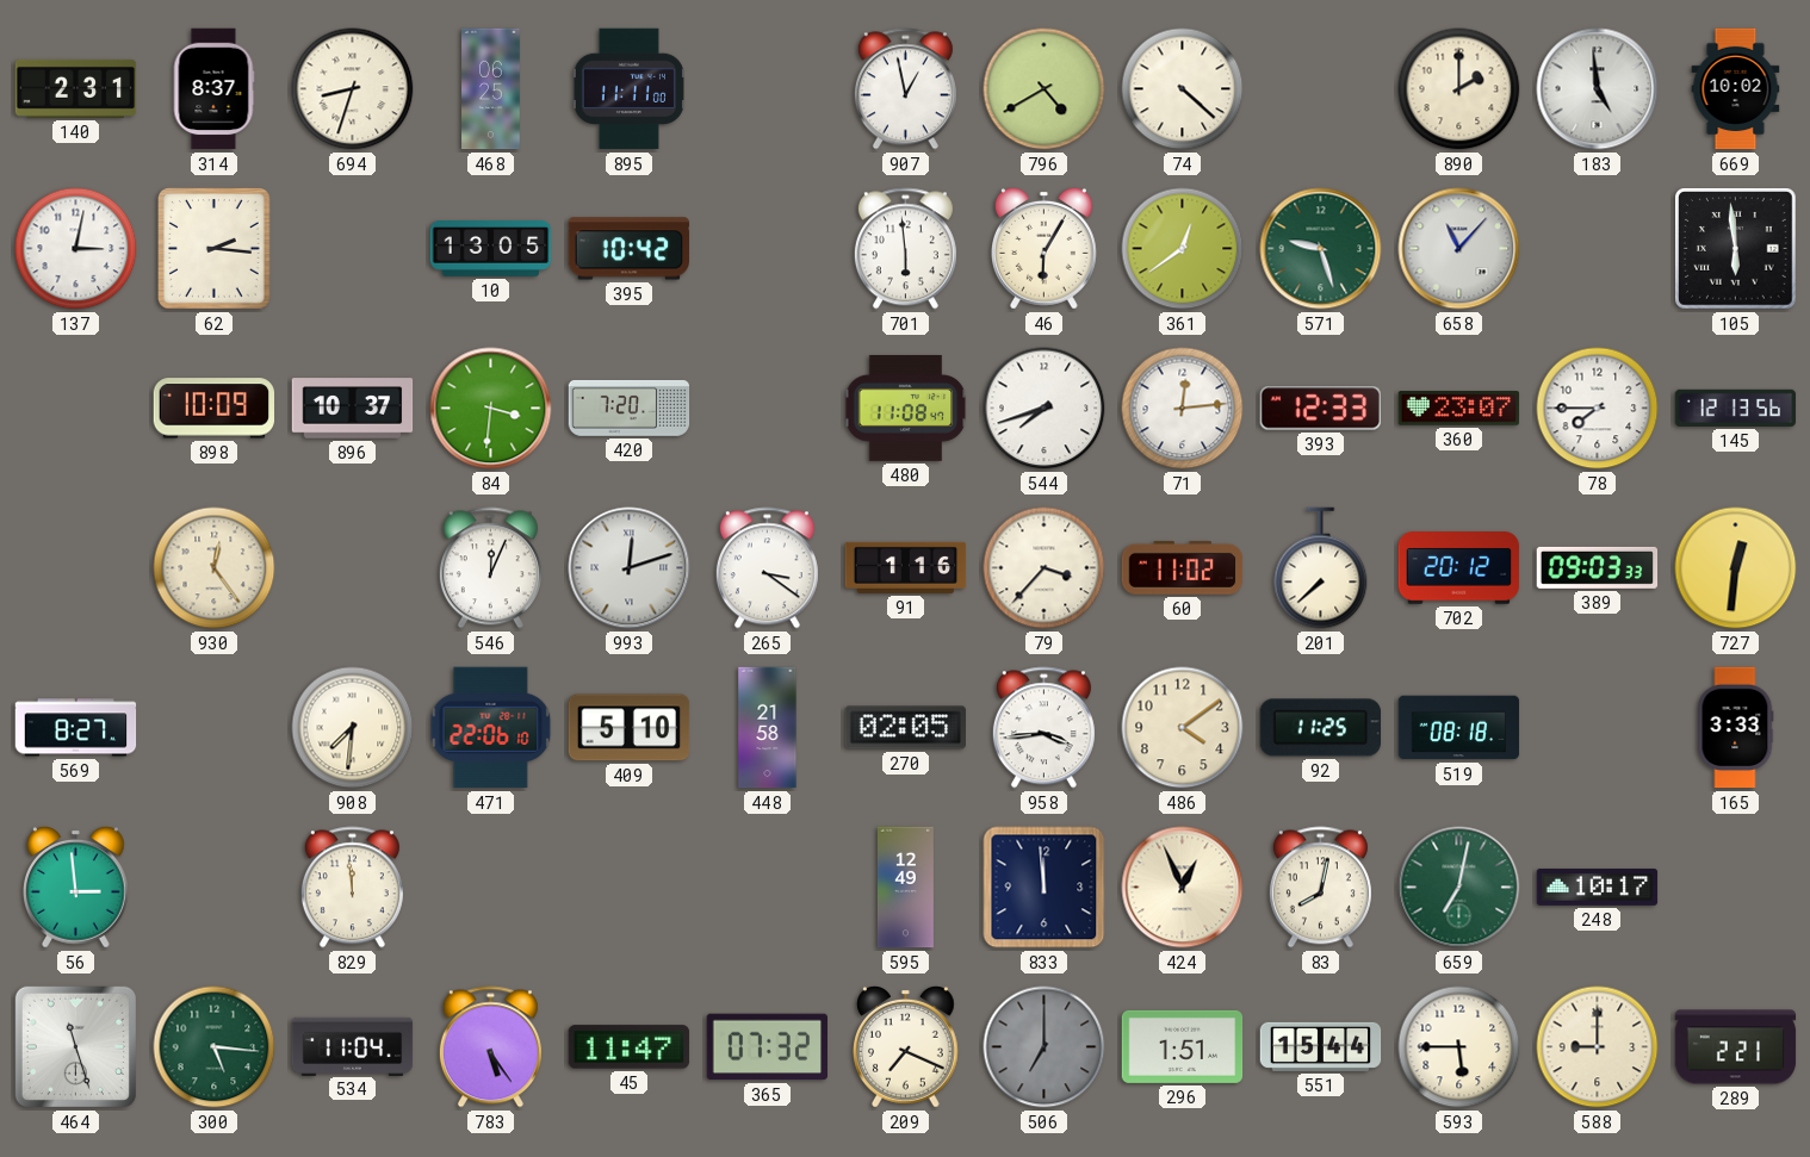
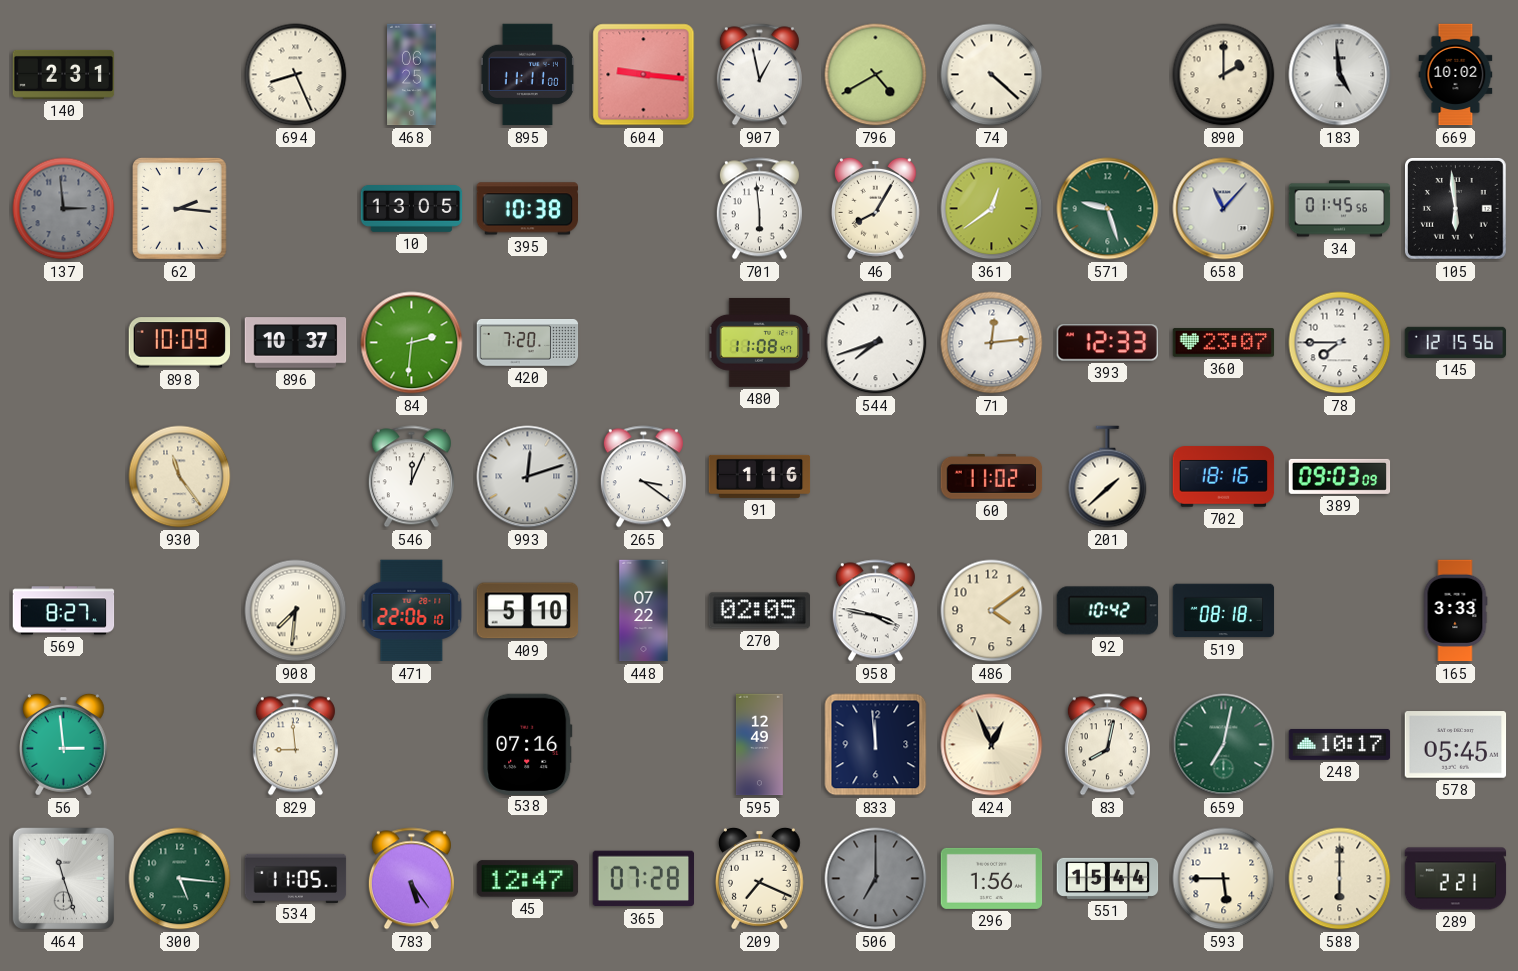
314: 8:37 -> none
694: 8:33 -> 8:26
604: none -> 9:16
137: 3:02 -> 2:59
137 dial: white -> grey
395: 10:42 -> 10:38
46: 6:05 -> 8:05
34: none -> 01:45
84: 3:31 -> 2:31
145: 12:13 -> 12:15
930: 12:24 -> 11:24
79: 3:37 -> none
201: 7:38 -> 1:38
702: 20:12 -> 18:16
389: 09:03:33 -> 09:03:09
727: 12:31 -> none
448: 21:58 -> 07:22
958: 3:44 -> 3:47
92: 11:25 -> 10:42
829: 11:59 -> 8:59
538: none -> 07:16
578: none -> 05:45
534: 11:04 -> 11:05
45: 11:47 -> 12:47
365: 07:32 -> 07:28
296: 1:51 -> 1:56
588: 9:00 -> 6:00
